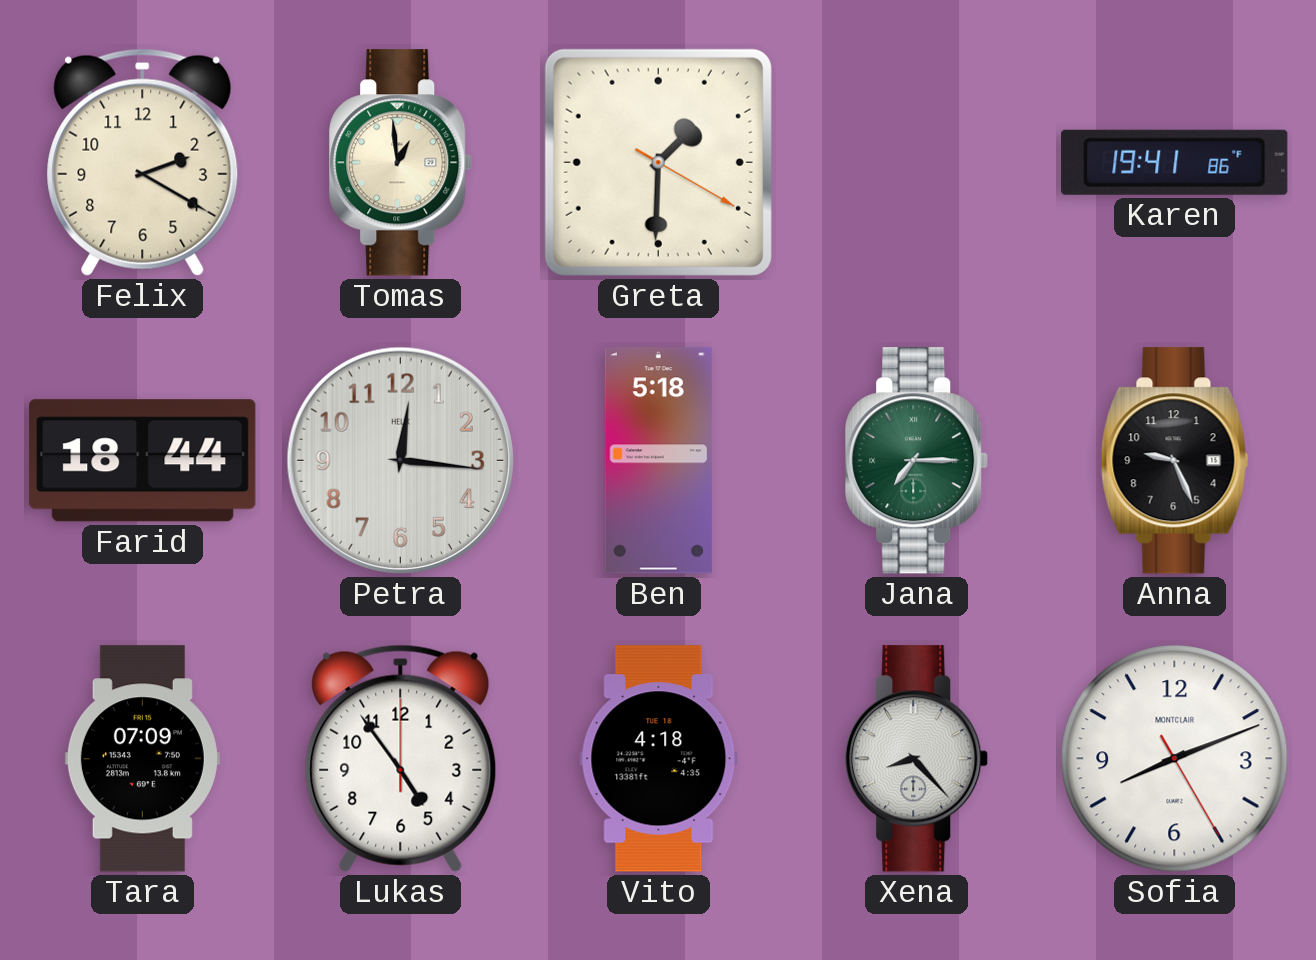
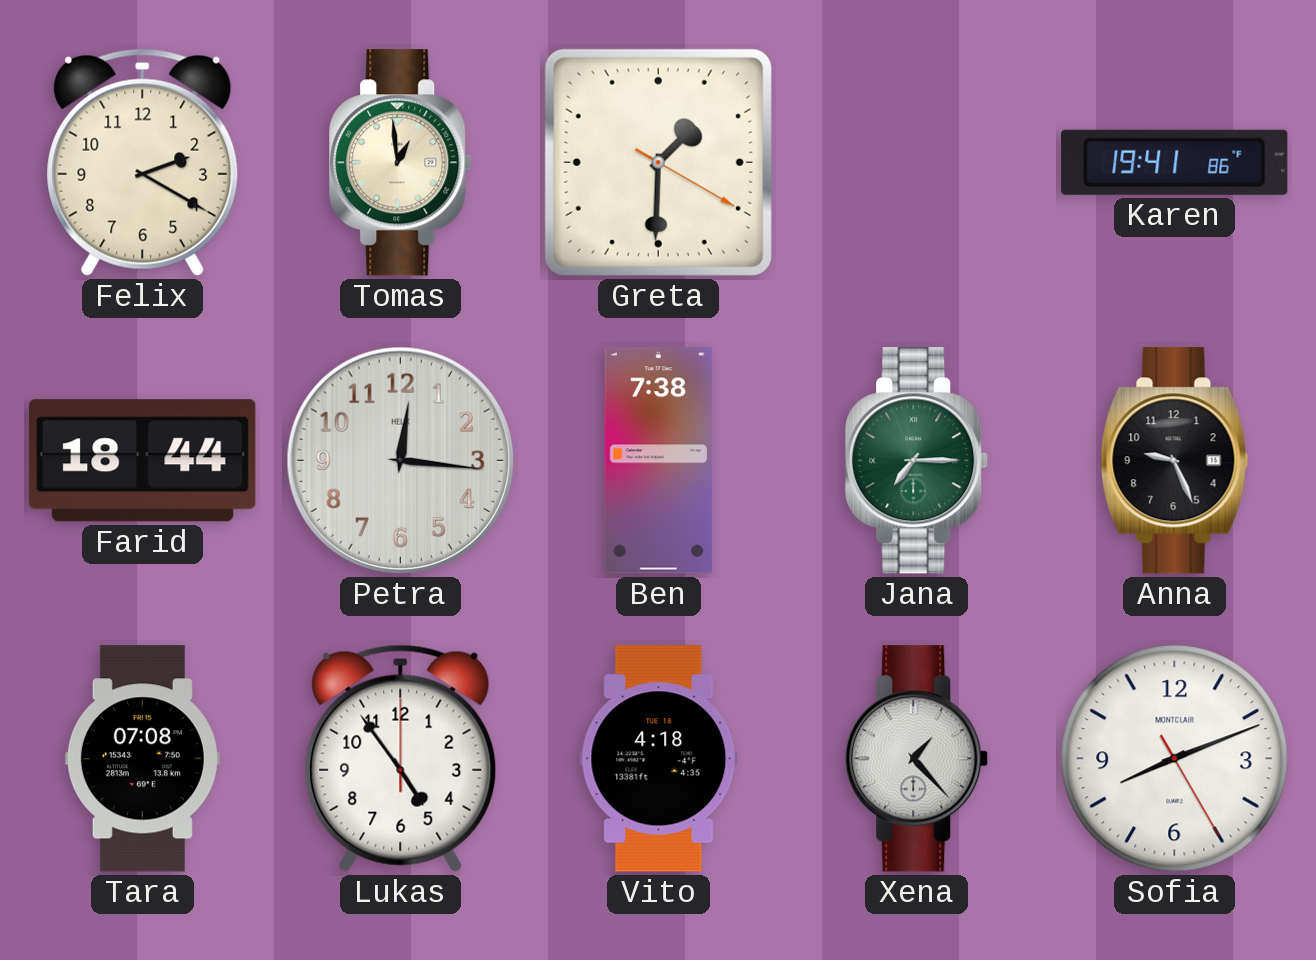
Ben: 5:18 -> 7:38
Tara: 07:09 -> 07:08
Xena: 8:23 -> 1:23
